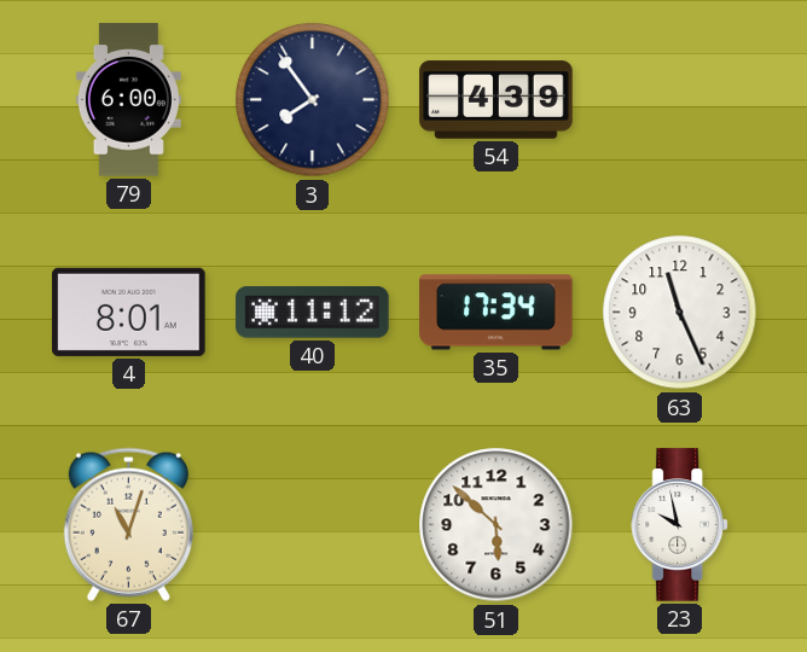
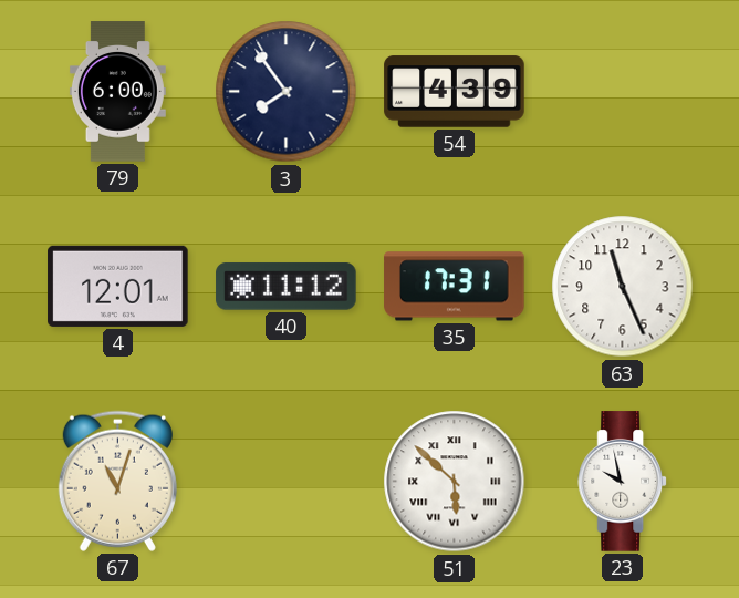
4: 8:01 -> 12:01
35: 17:34 -> 17:31
51 numerals: Arabic -> Roman
